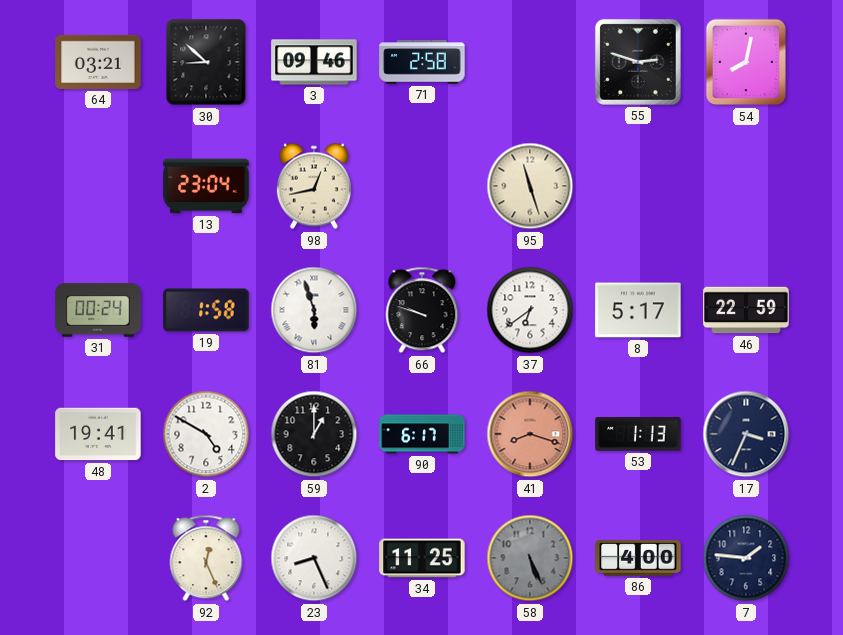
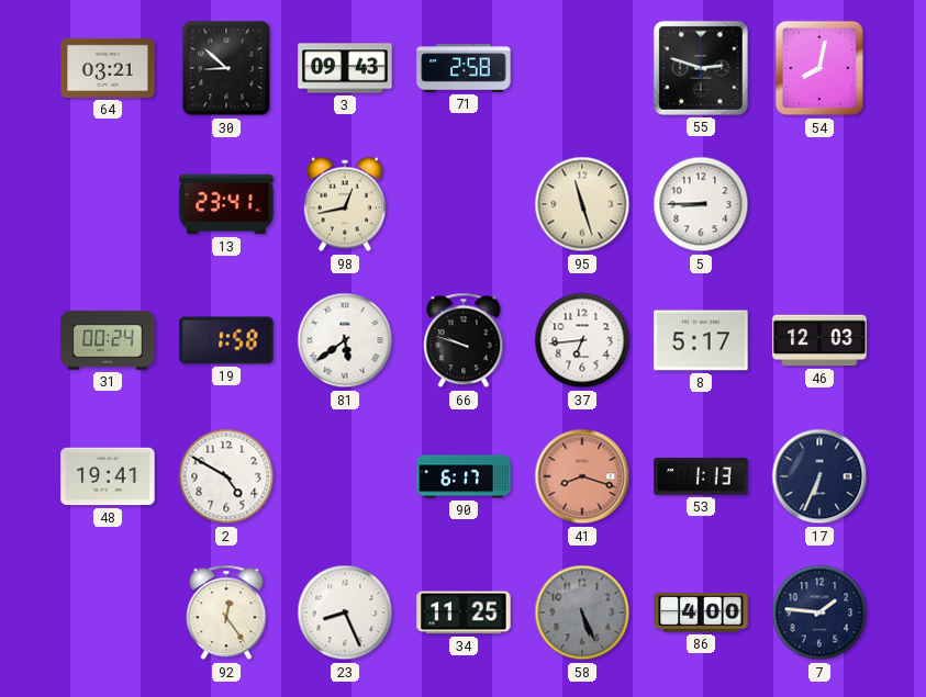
3: 09:46 -> 09:43
13: 23:04 -> 23:41
5: none -> 8:45
81: 5:57 -> 5:39
37: 6:39 -> 6:44
46: 22:59 -> 12:03
59: 1:00 -> none
17: 3:34 -> 6:34
92: 12:26 -> 12:24
